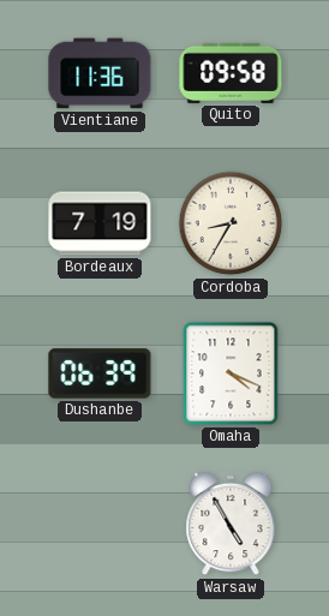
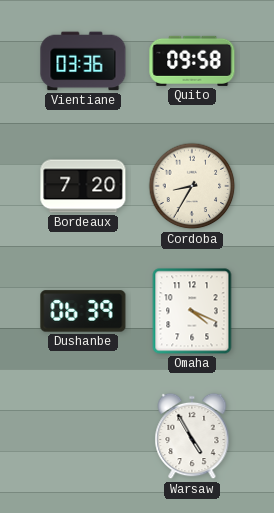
Vientiane: 11:36 -> 03:36
Bordeaux: 7:19 -> 7:20
